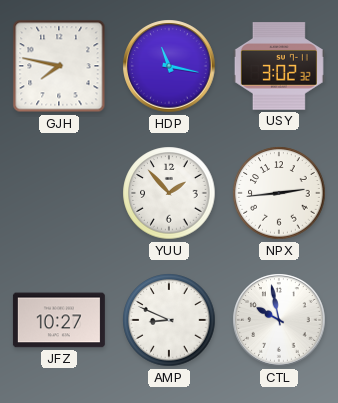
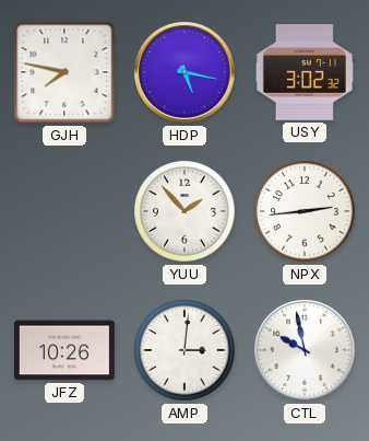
HDP: 11:17 -> 5:17
JFZ: 10:27 -> 10:26
AMP: 8:49 -> 3:01
